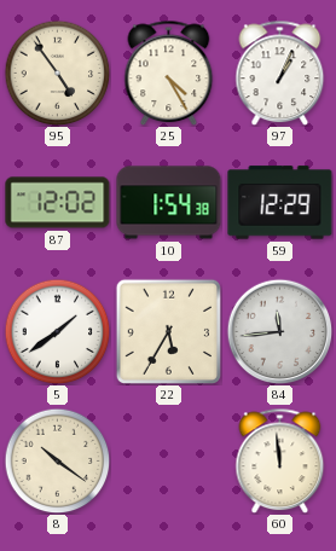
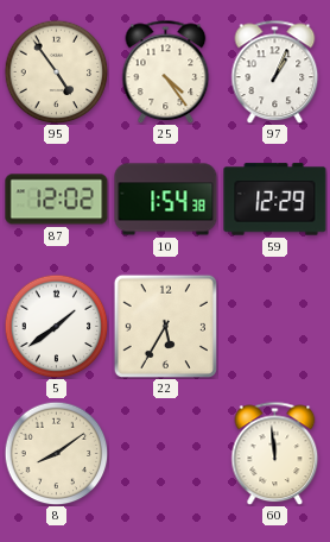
25: 4:25 -> 4:24
84: 11:44 -> none
8: 10:21 -> 8:09
